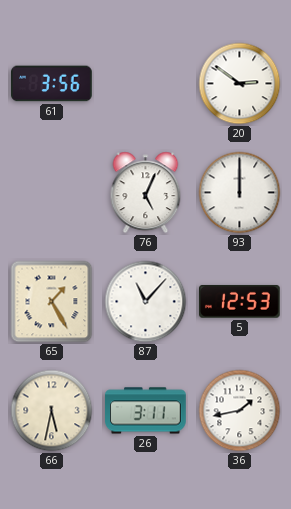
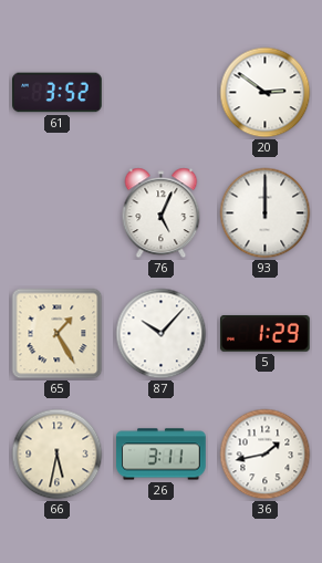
61: 3:56 -> 3:52
87: 11:07 -> 10:07
5: 12:53 -> 1:29
